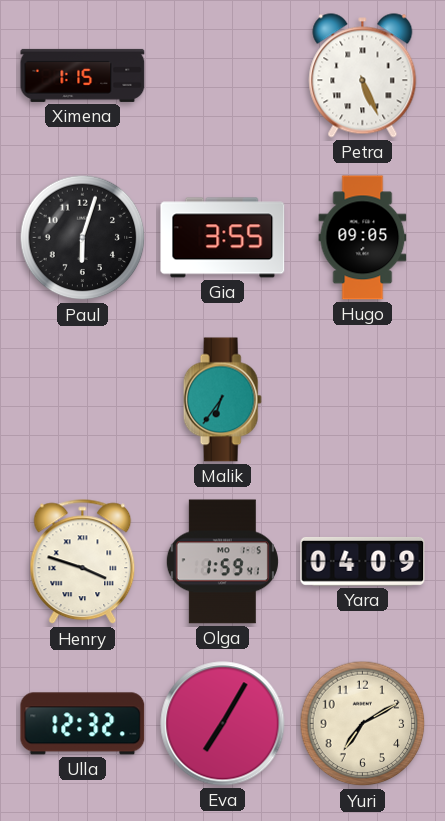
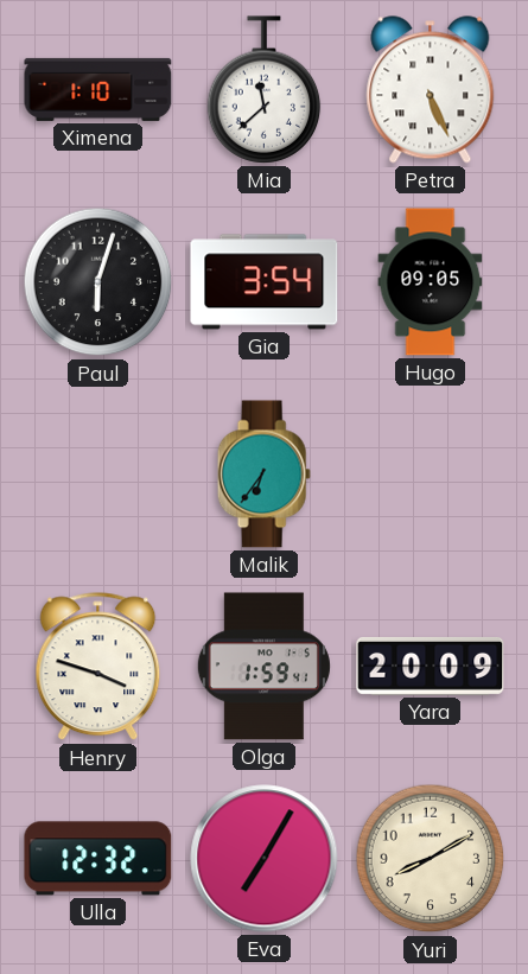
Ximena: 1:15 -> 1:10
Mia: none -> 11:38
Gia: 3:55 -> 3:54
Yara: 04:09 -> 20:09
Yuri: 7:10 -> 8:10
